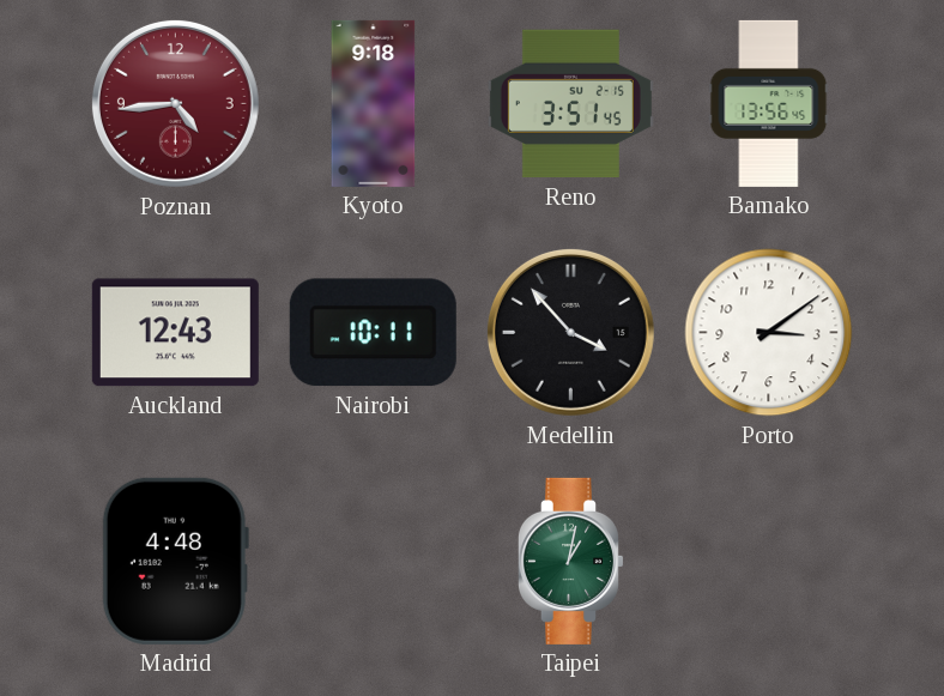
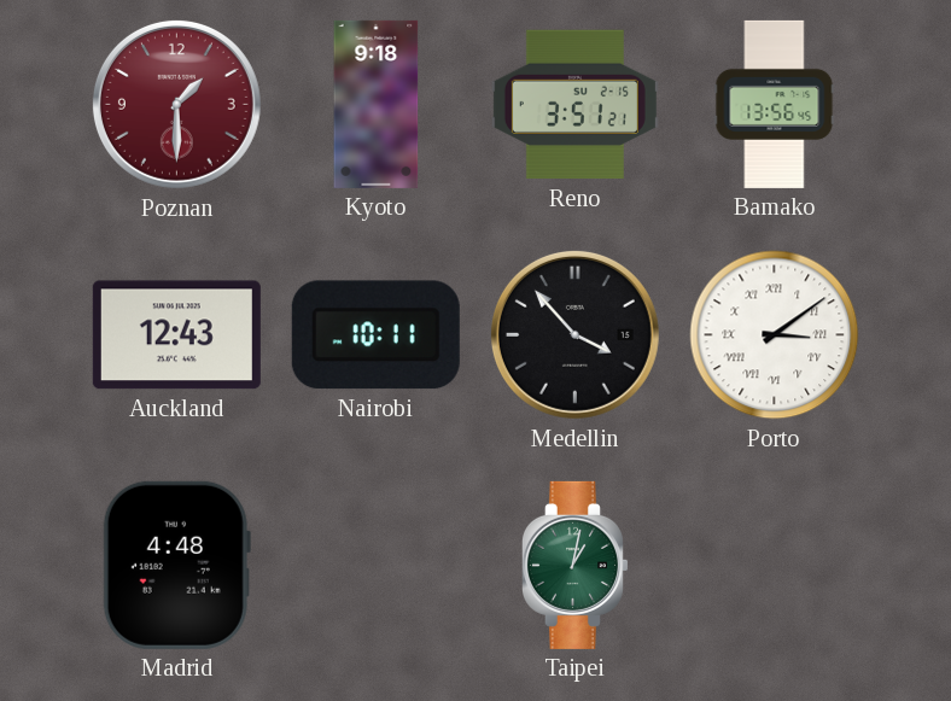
Poznan: 4:44 -> 1:30
Reno: 3:51:45 -> 3:51:21
Porto numerals: Arabic -> Roman
